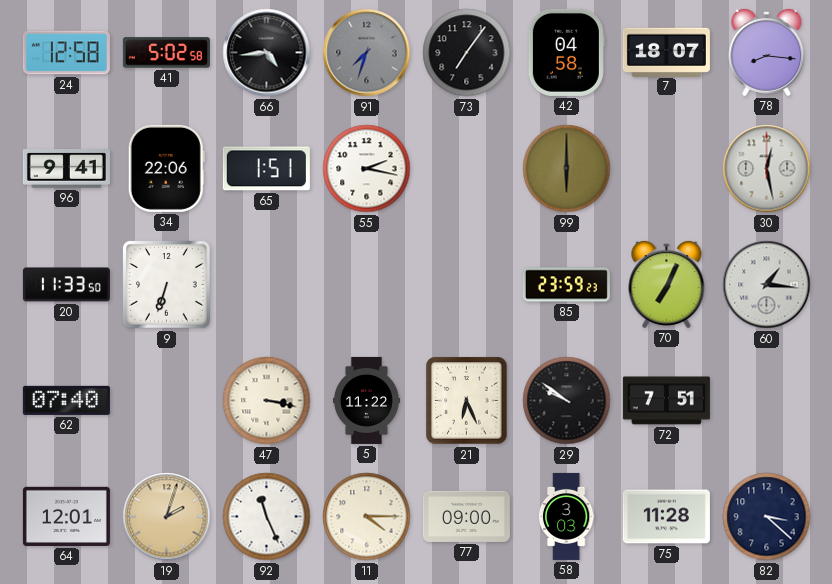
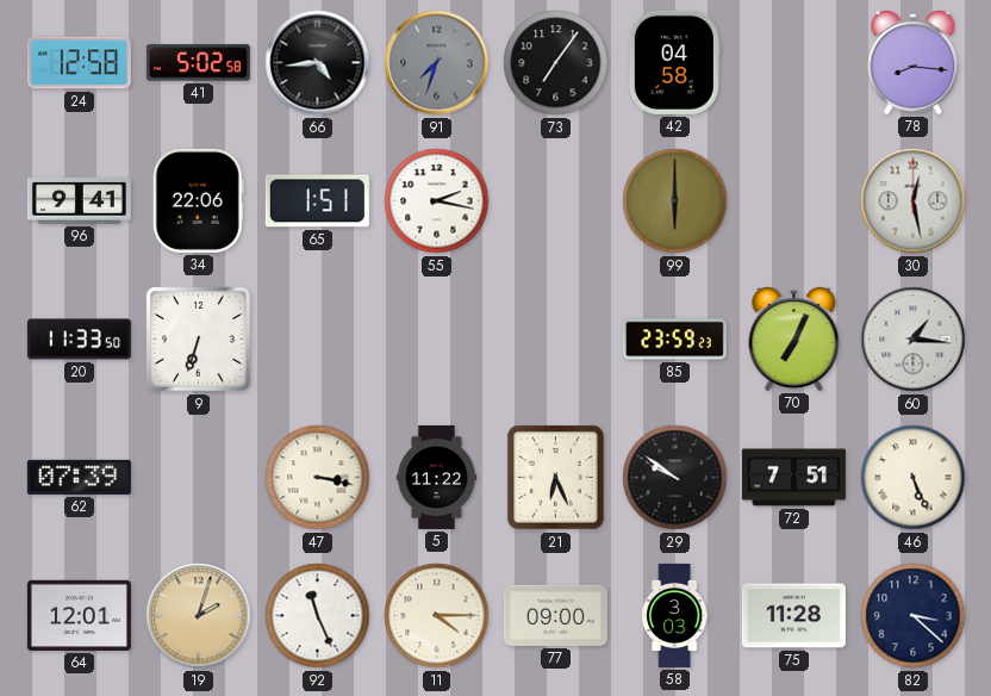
7: 18:07 -> none
62: 07:40 -> 07:39
46: none -> 5:26
